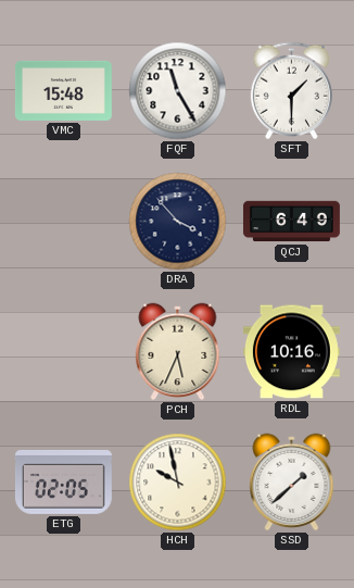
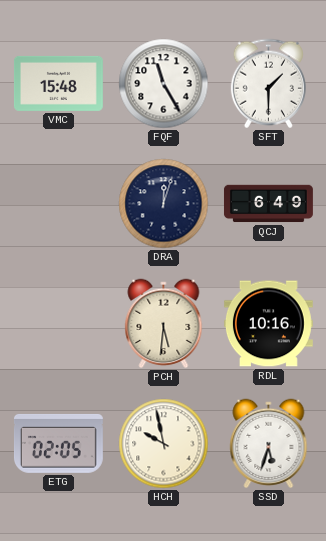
DRA: 3:53 -> 12:03
PCH: 5:34 -> 5:31
SSD: 1:38 -> 5:33
